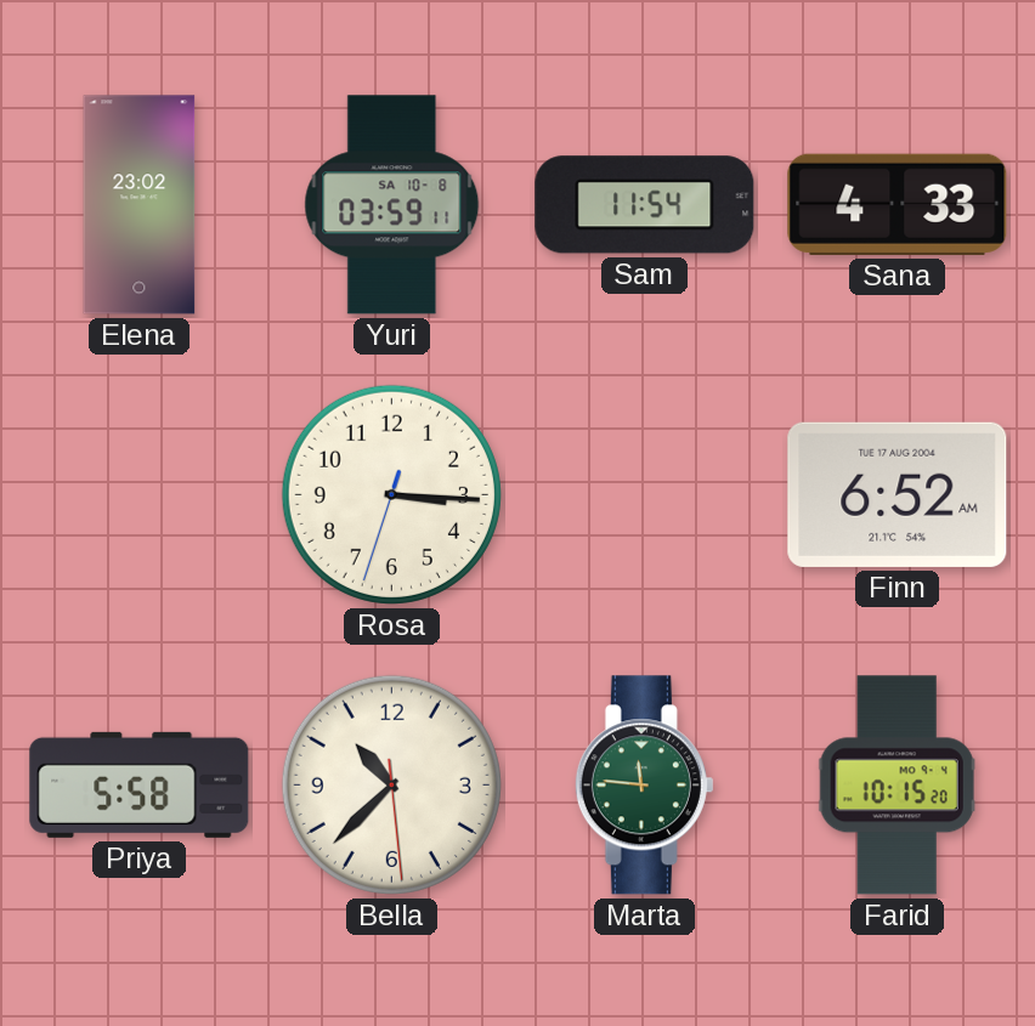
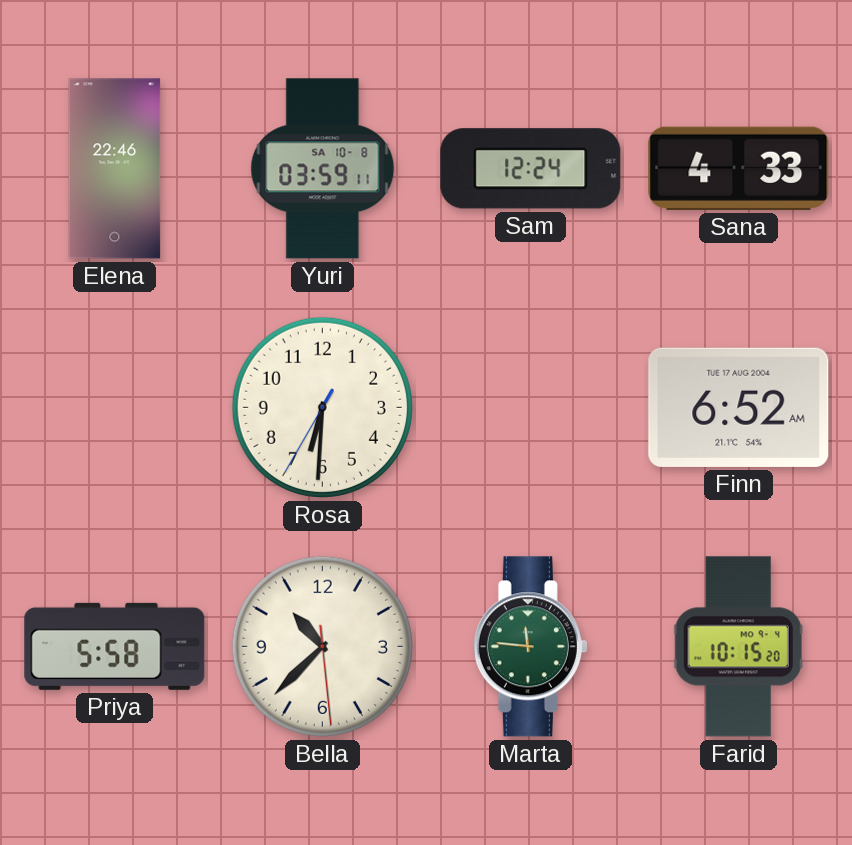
Elena: 23:02 -> 22:46
Sam: 11:54 -> 12:24
Rosa: 3:15 -> 6:30
